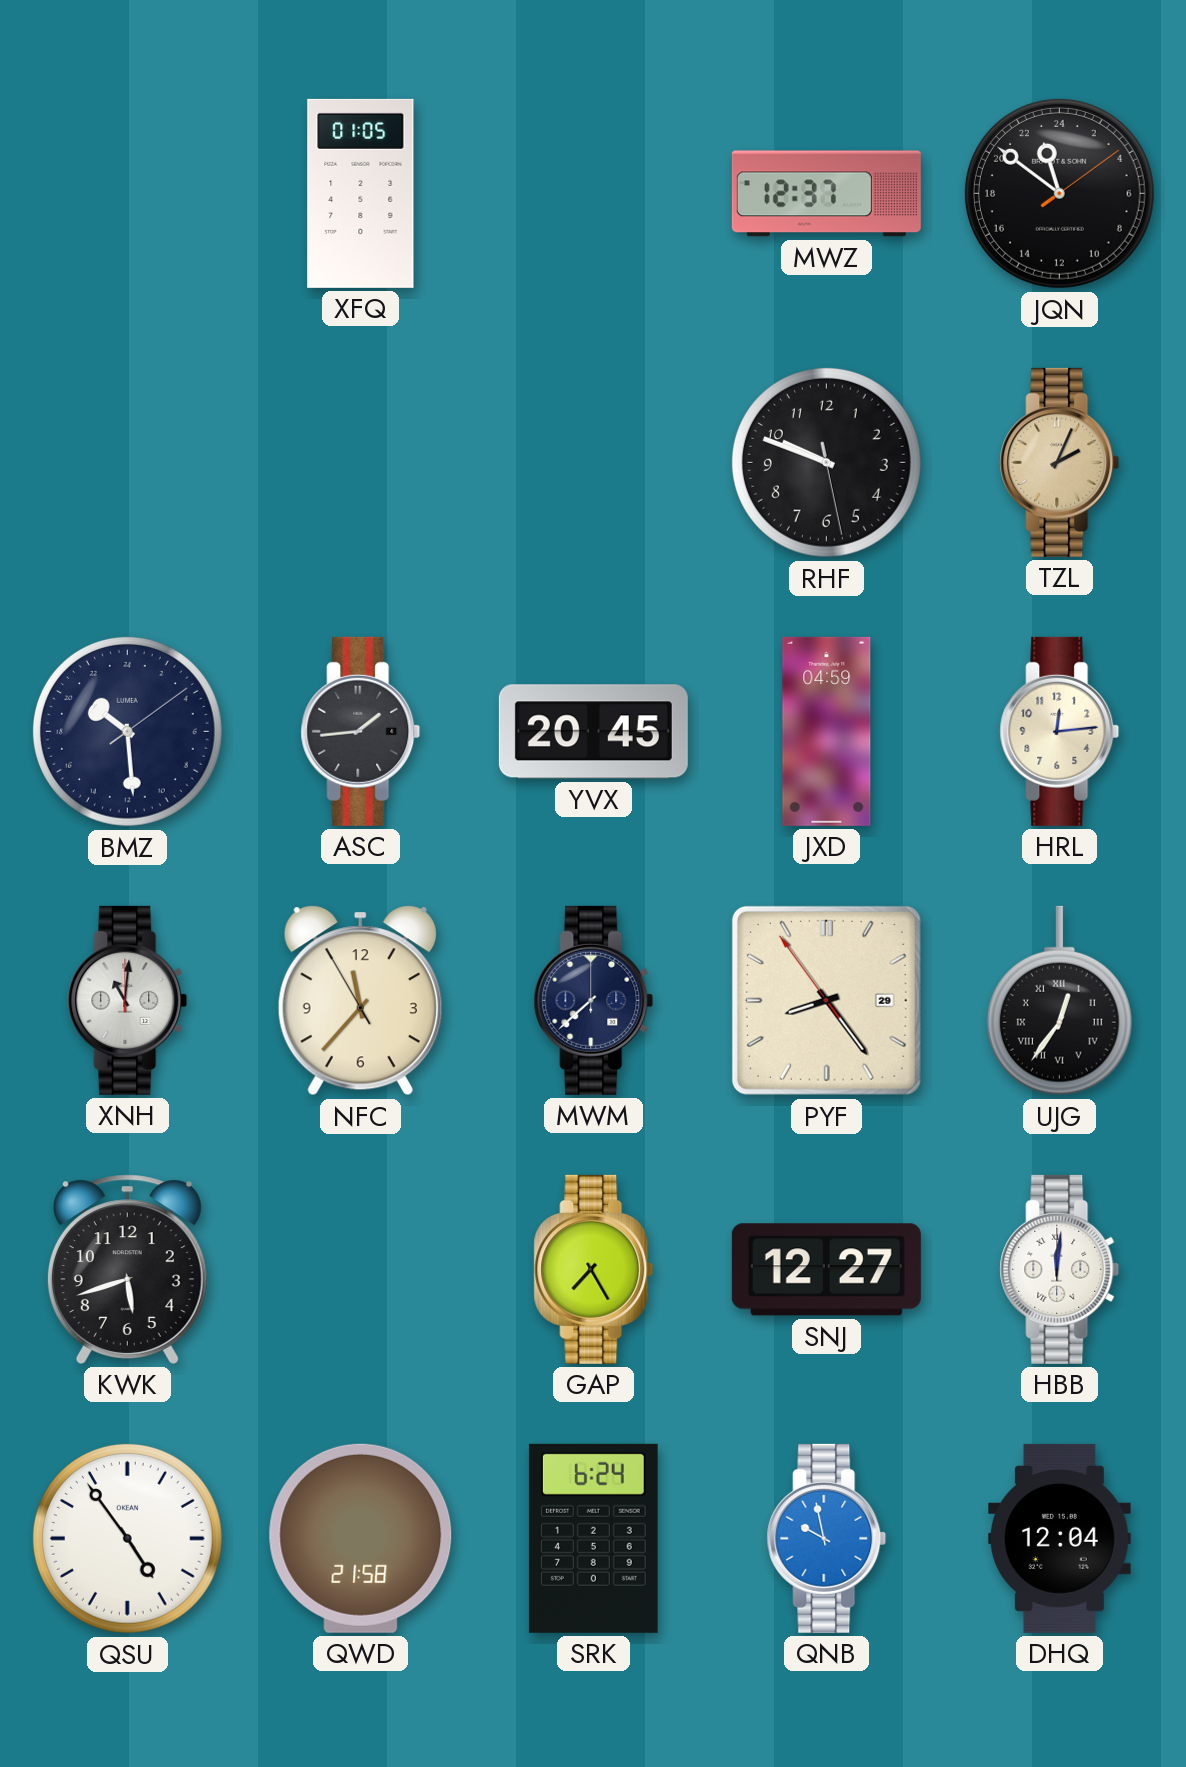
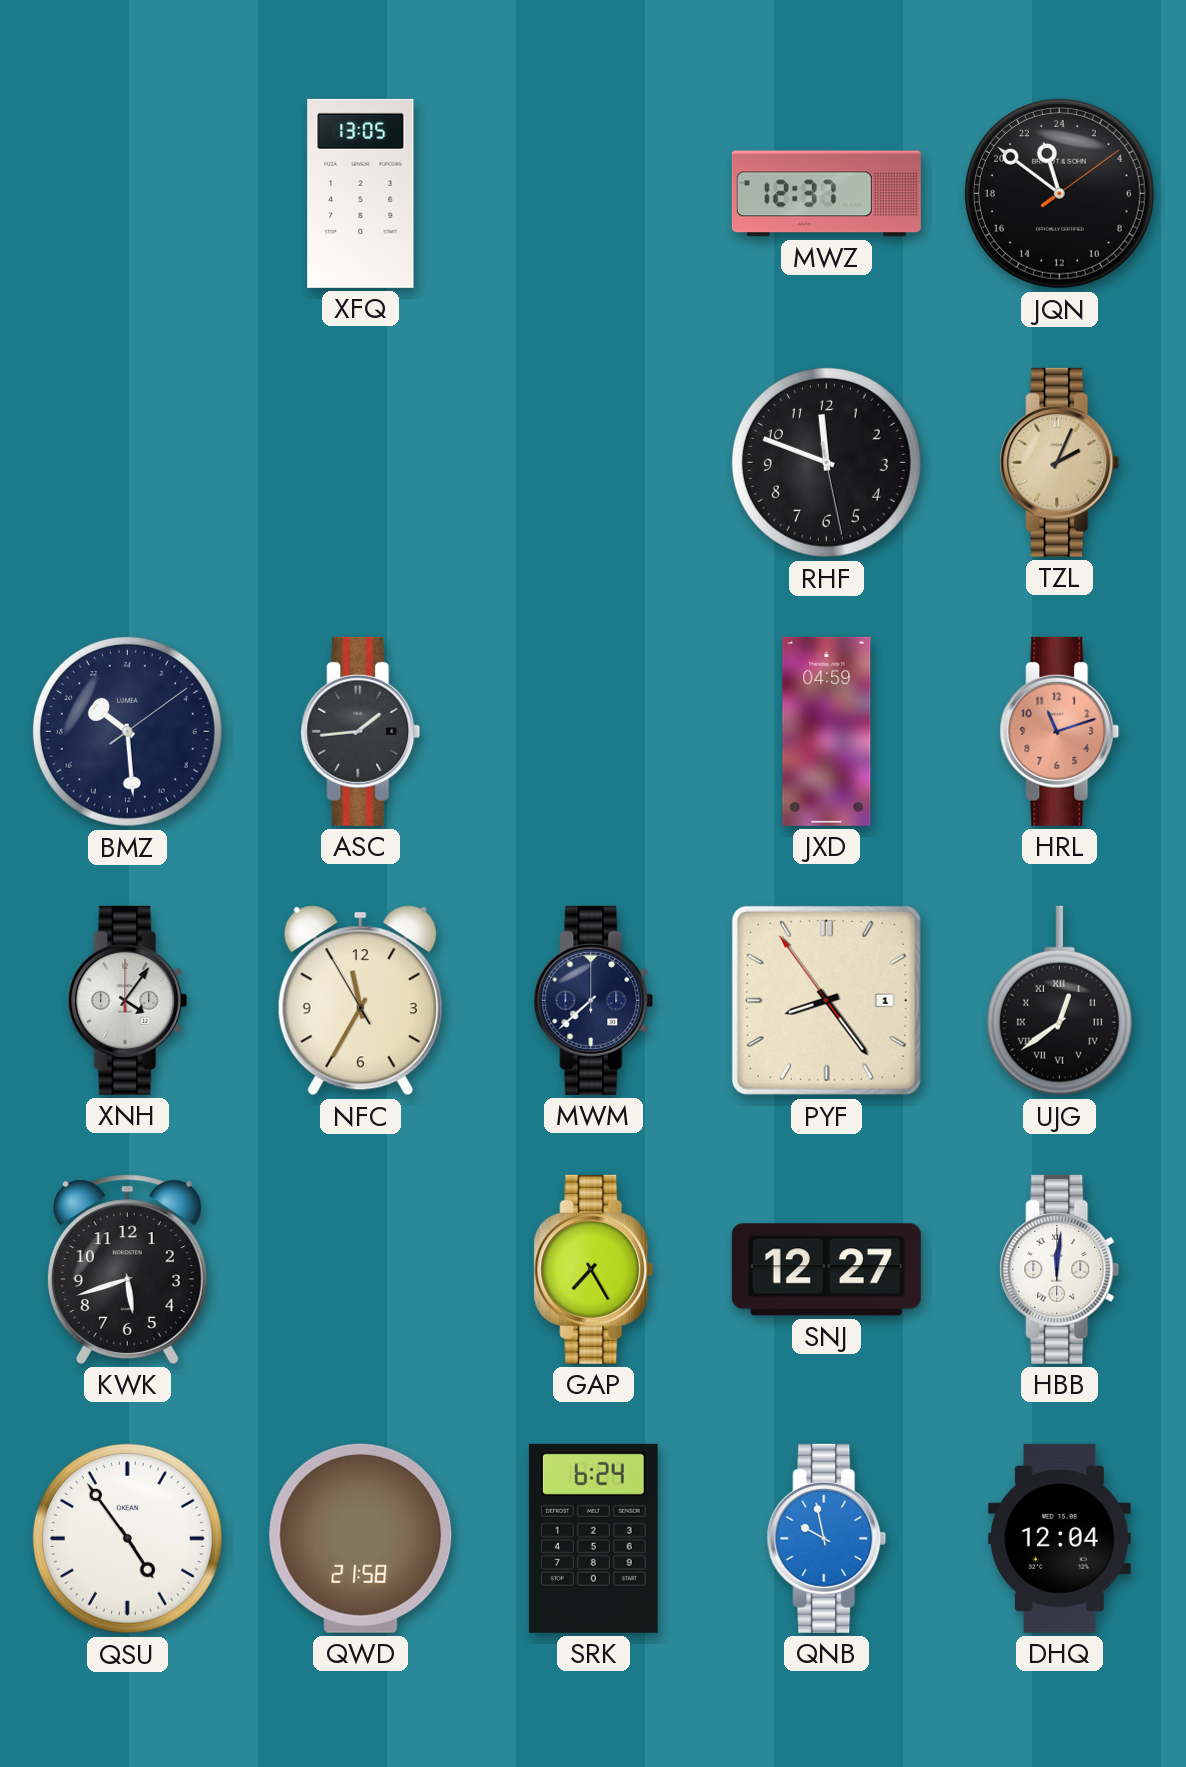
XFQ: 01:05 -> 13:05
RHF: 9:48 -> 11:48
YVX: 20:45 -> none
HRL: 12:14 -> 11:12
HRL dial: cream -> salmon
XNH: 11:01 -> 4:06
NFC: 11:36 -> 11:34
PYF date: 29 -> 1
UJG: 12:36 -> 12:39
